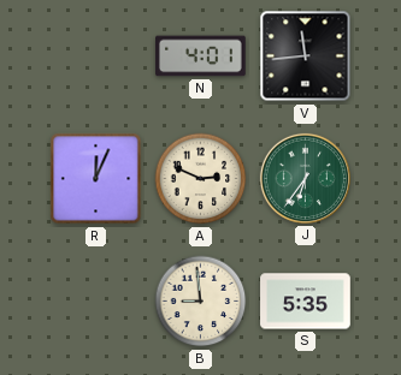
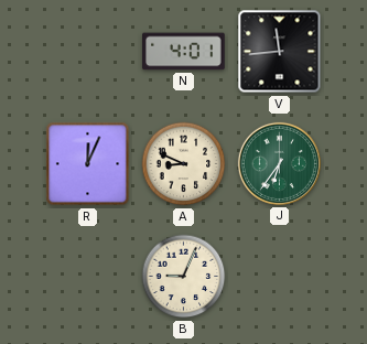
A: 2:49 -> 8:49
B: 8:59 -> 9:04
S: 5:35 -> none
